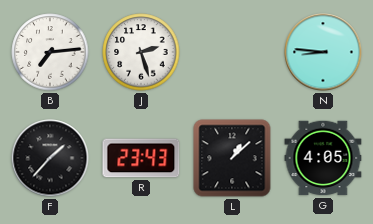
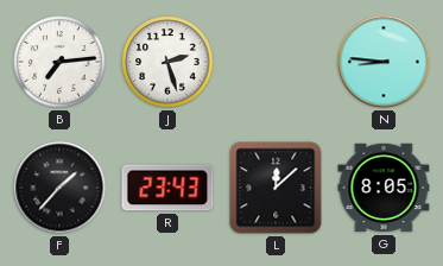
L: 1:08 -> 12:08
G: 4:05 -> 8:05
